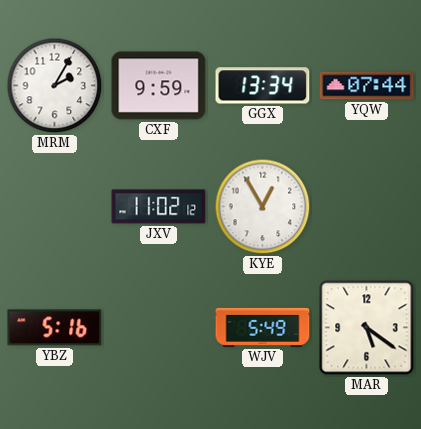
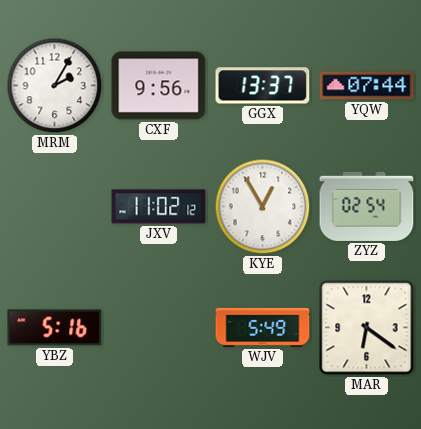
CXF: 9:59 -> 9:56
GGX: 13:34 -> 13:37
ZYZ: none -> 02:54
MAR: 5:21 -> 6:21
